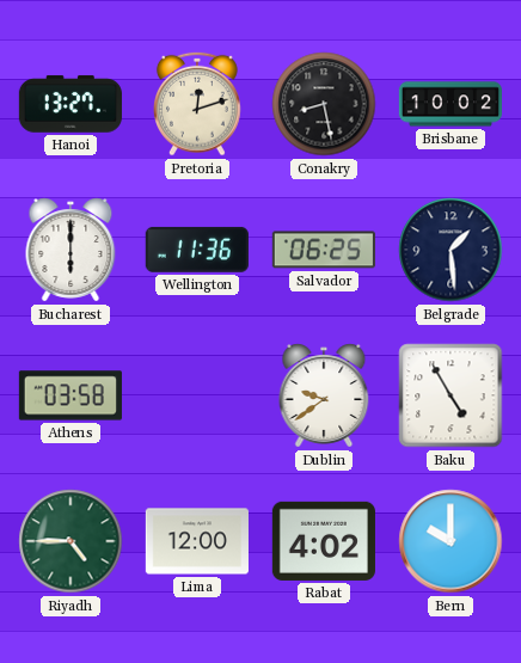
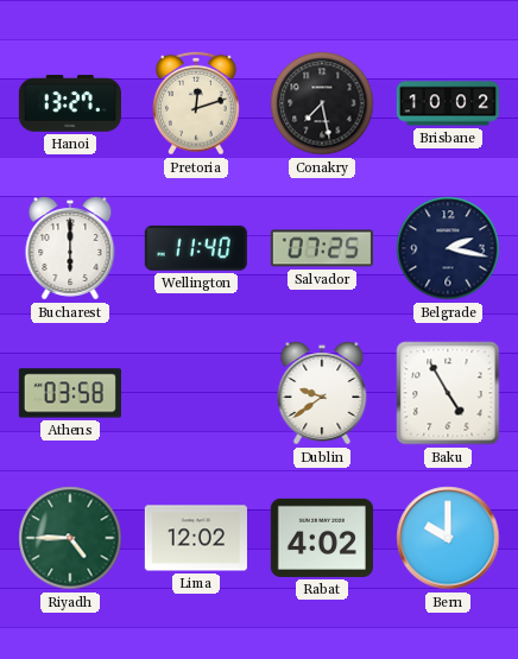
Conakry: 8:28 -> 7:28
Wellington: 11:36 -> 11:40
Salvador: 06:25 -> 07:25
Belgrade: 1:29 -> 2:17
Lima: 12:00 -> 12:02
